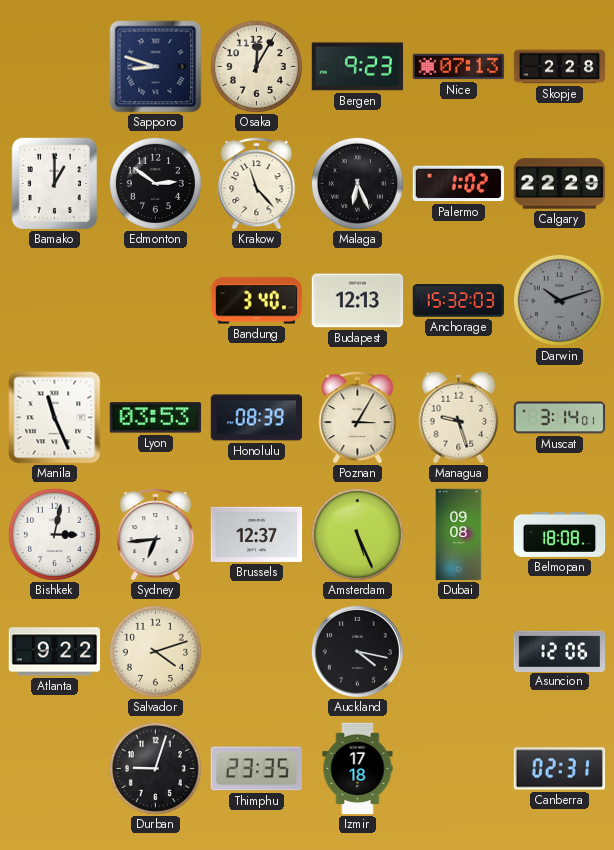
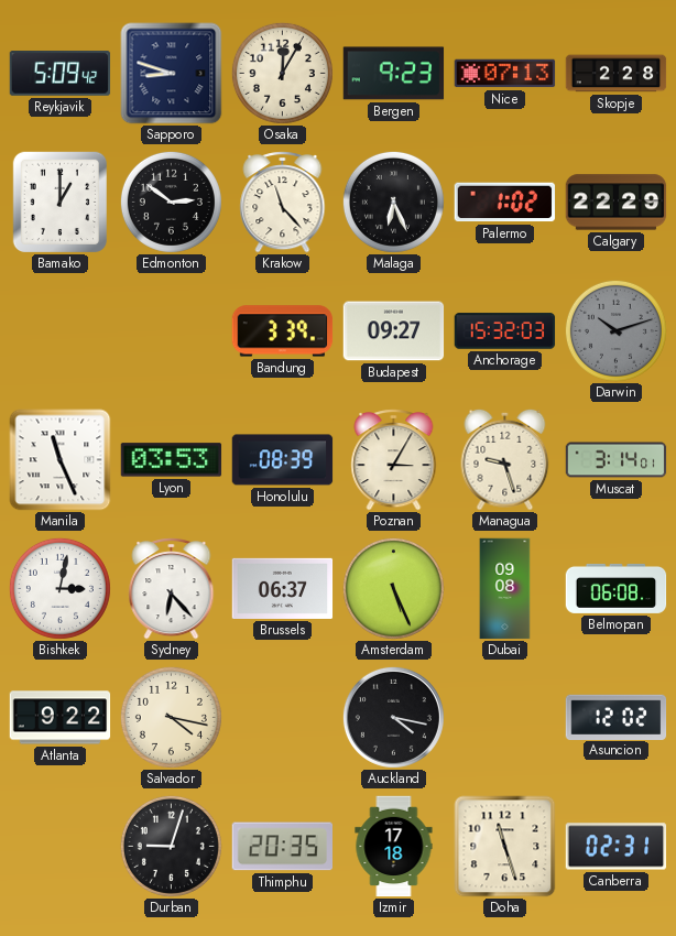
Reykjavik: none -> 5:09
Bandung: 3:40 -> 3:39
Budapest: 12:13 -> 09:27
Sydney: 6:44 -> 6:23
Brussels: 12:37 -> 06:37
Belmopan: 18:08 -> 06:08
Salvador: 4:12 -> 4:17
Asuncion: 12:06 -> 12:02
Thimphu: 23:35 -> 20:35
Doha: none -> 11:27
